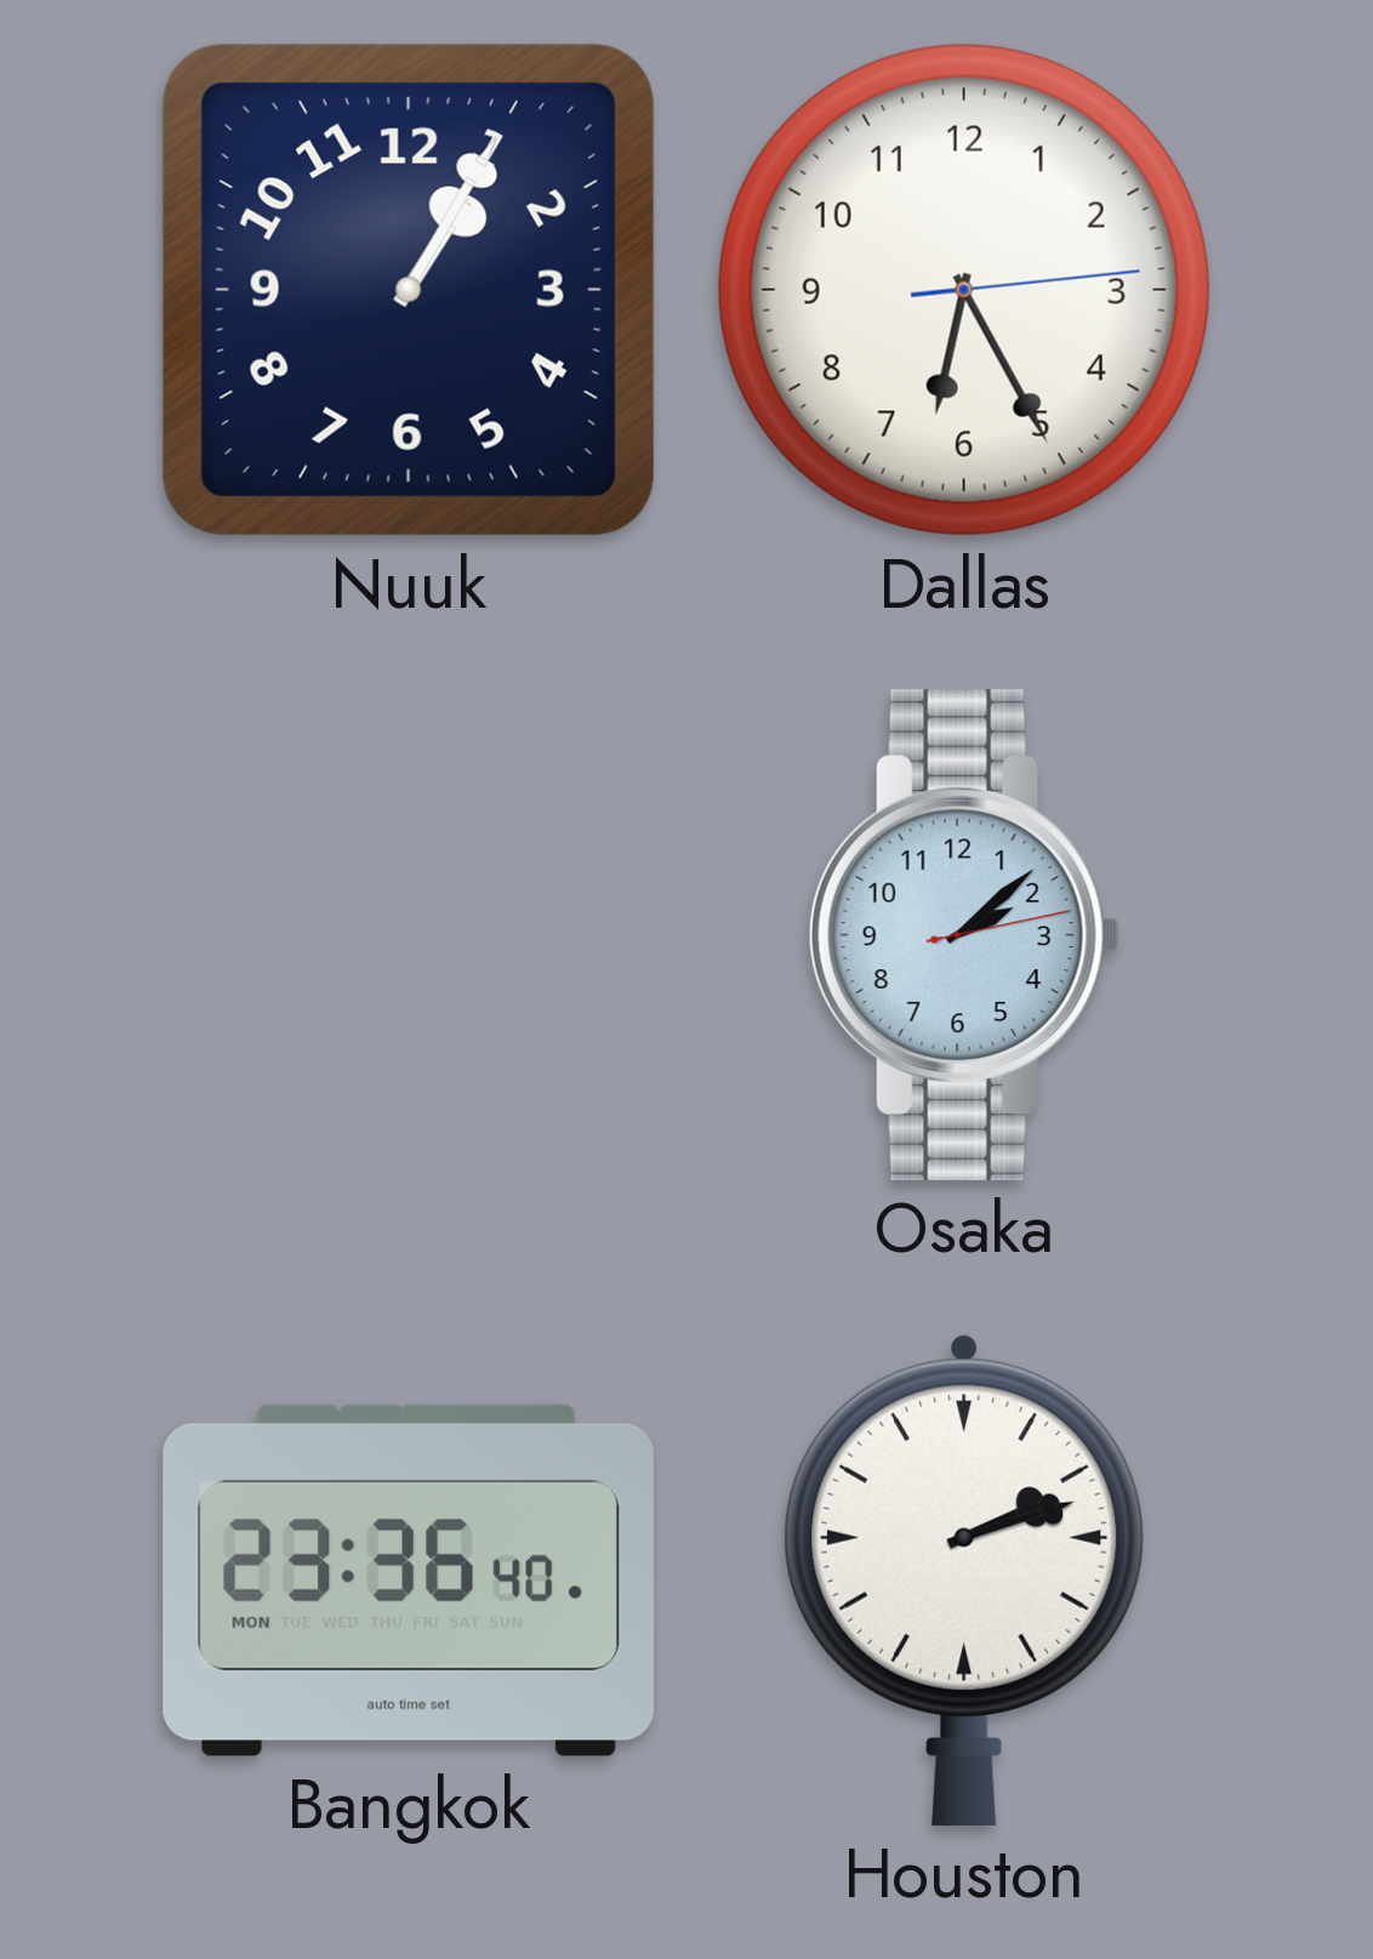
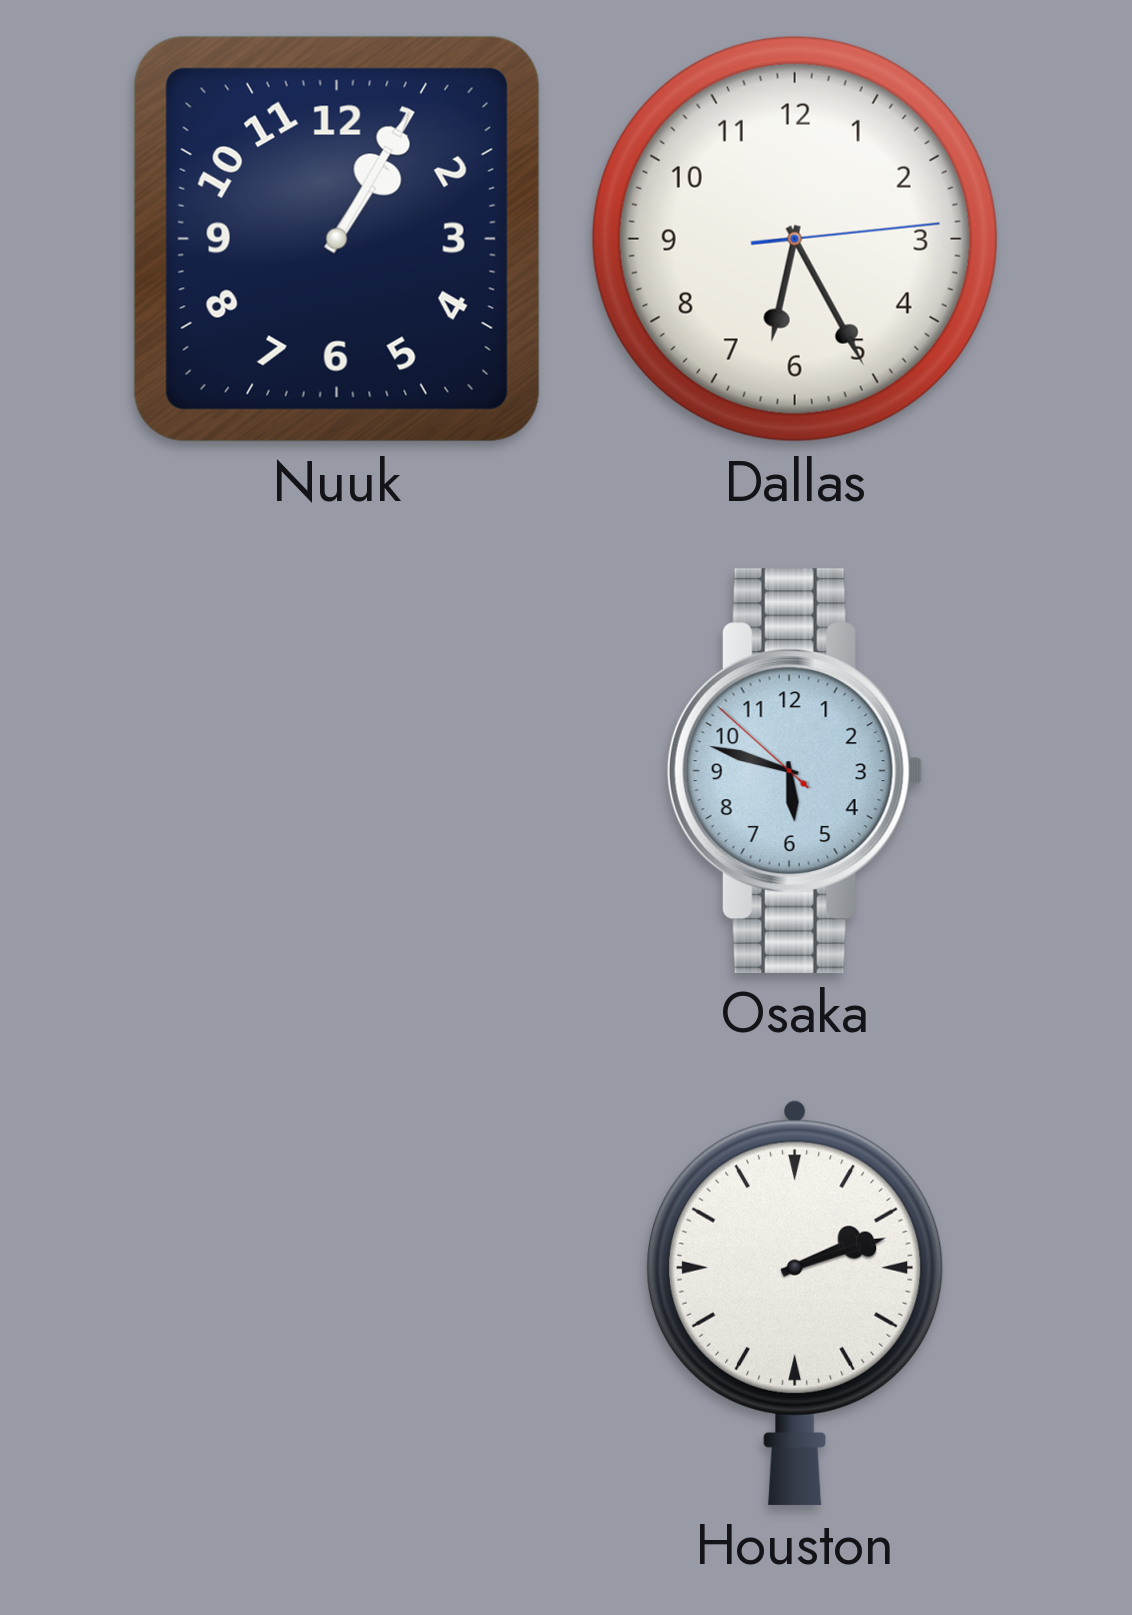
Osaka: 2:08 -> 5:47
Bangkok: 23:36 -> none
